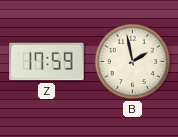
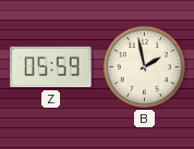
Z: 17:59 -> 05:59
